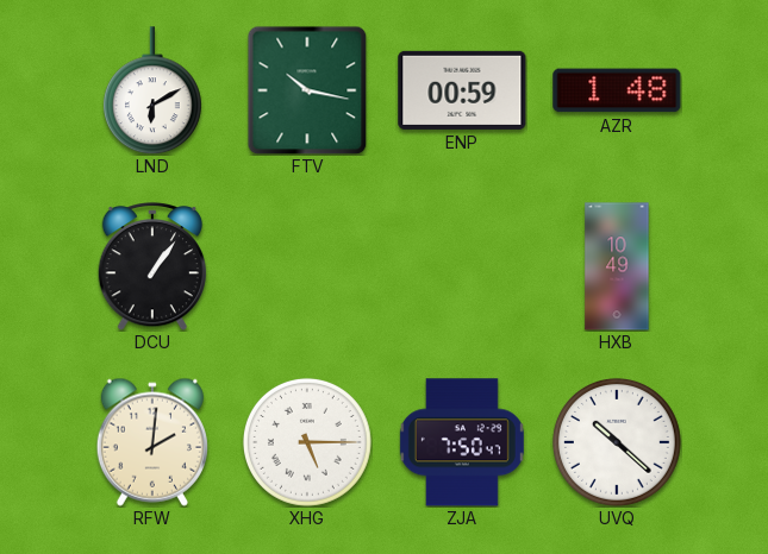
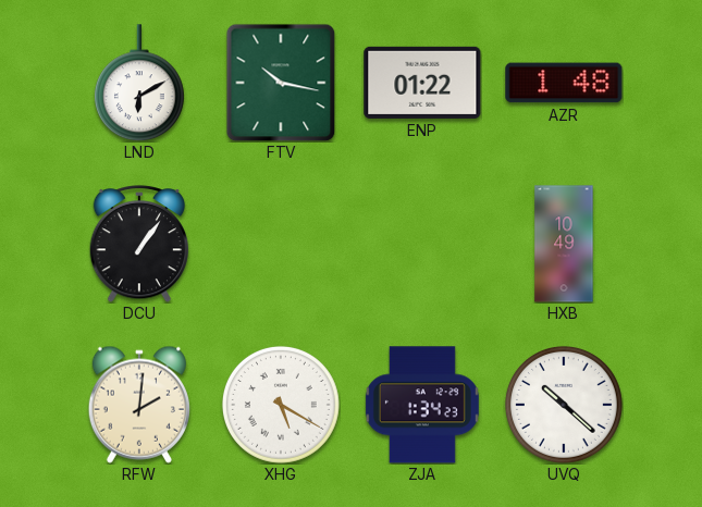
ENP: 00:59 -> 01:22
XHG: 5:15 -> 5:20
ZJA: 7:50 -> 1:34
